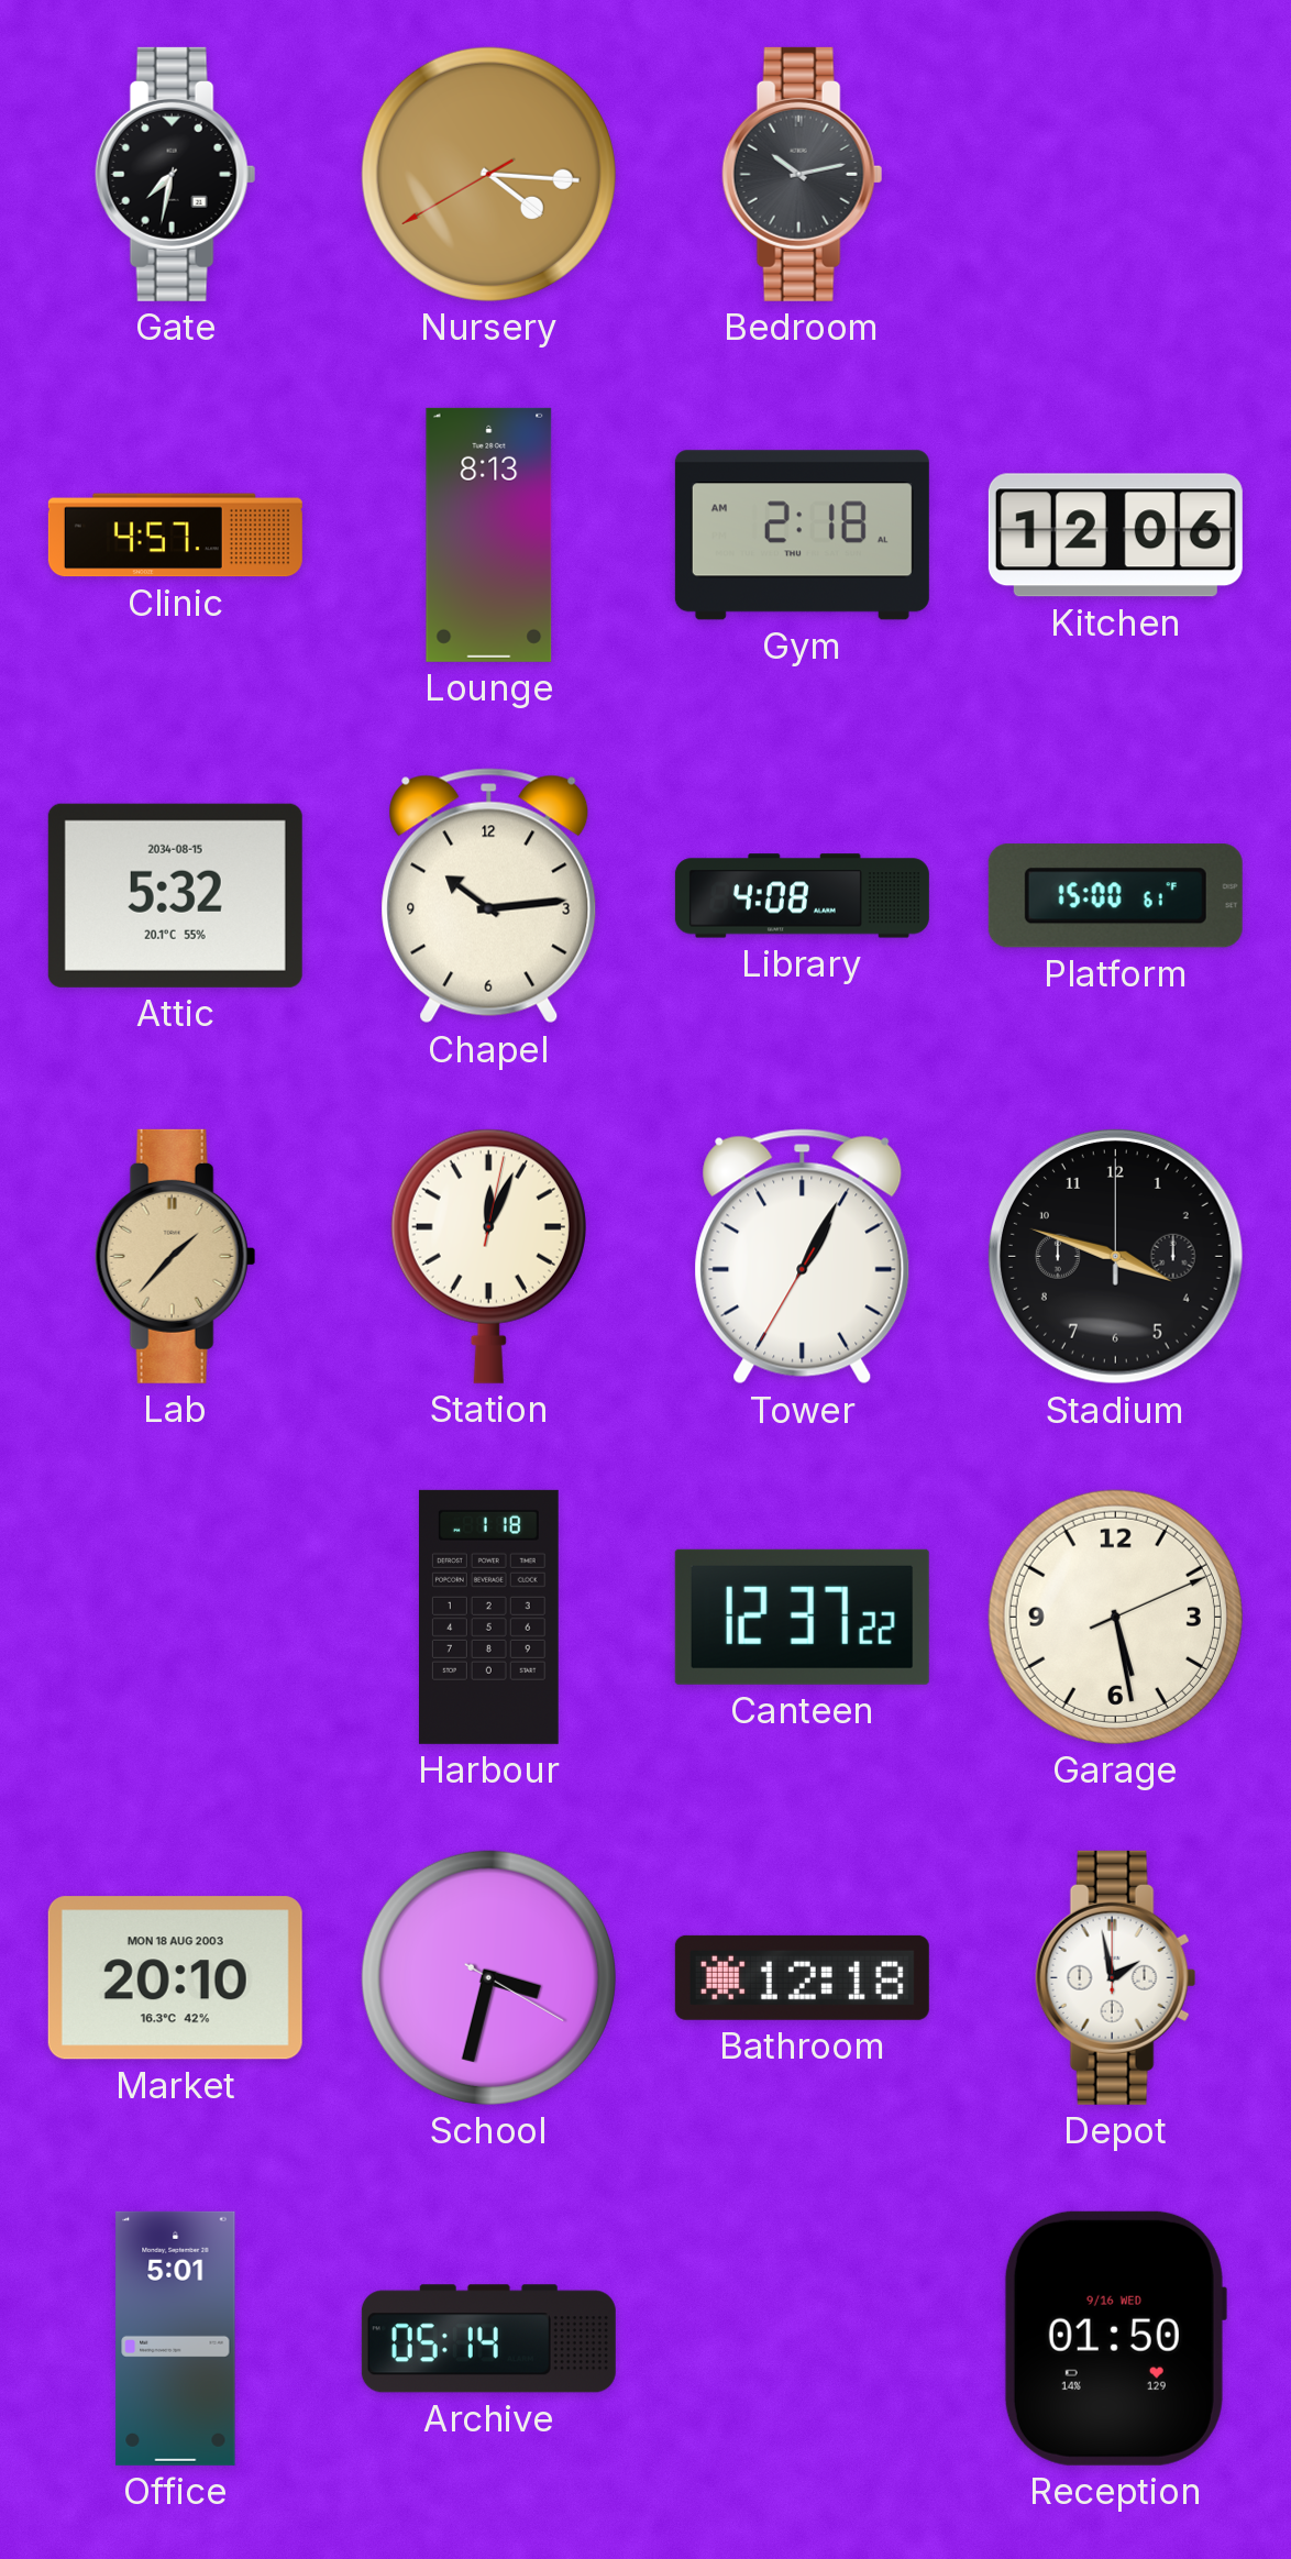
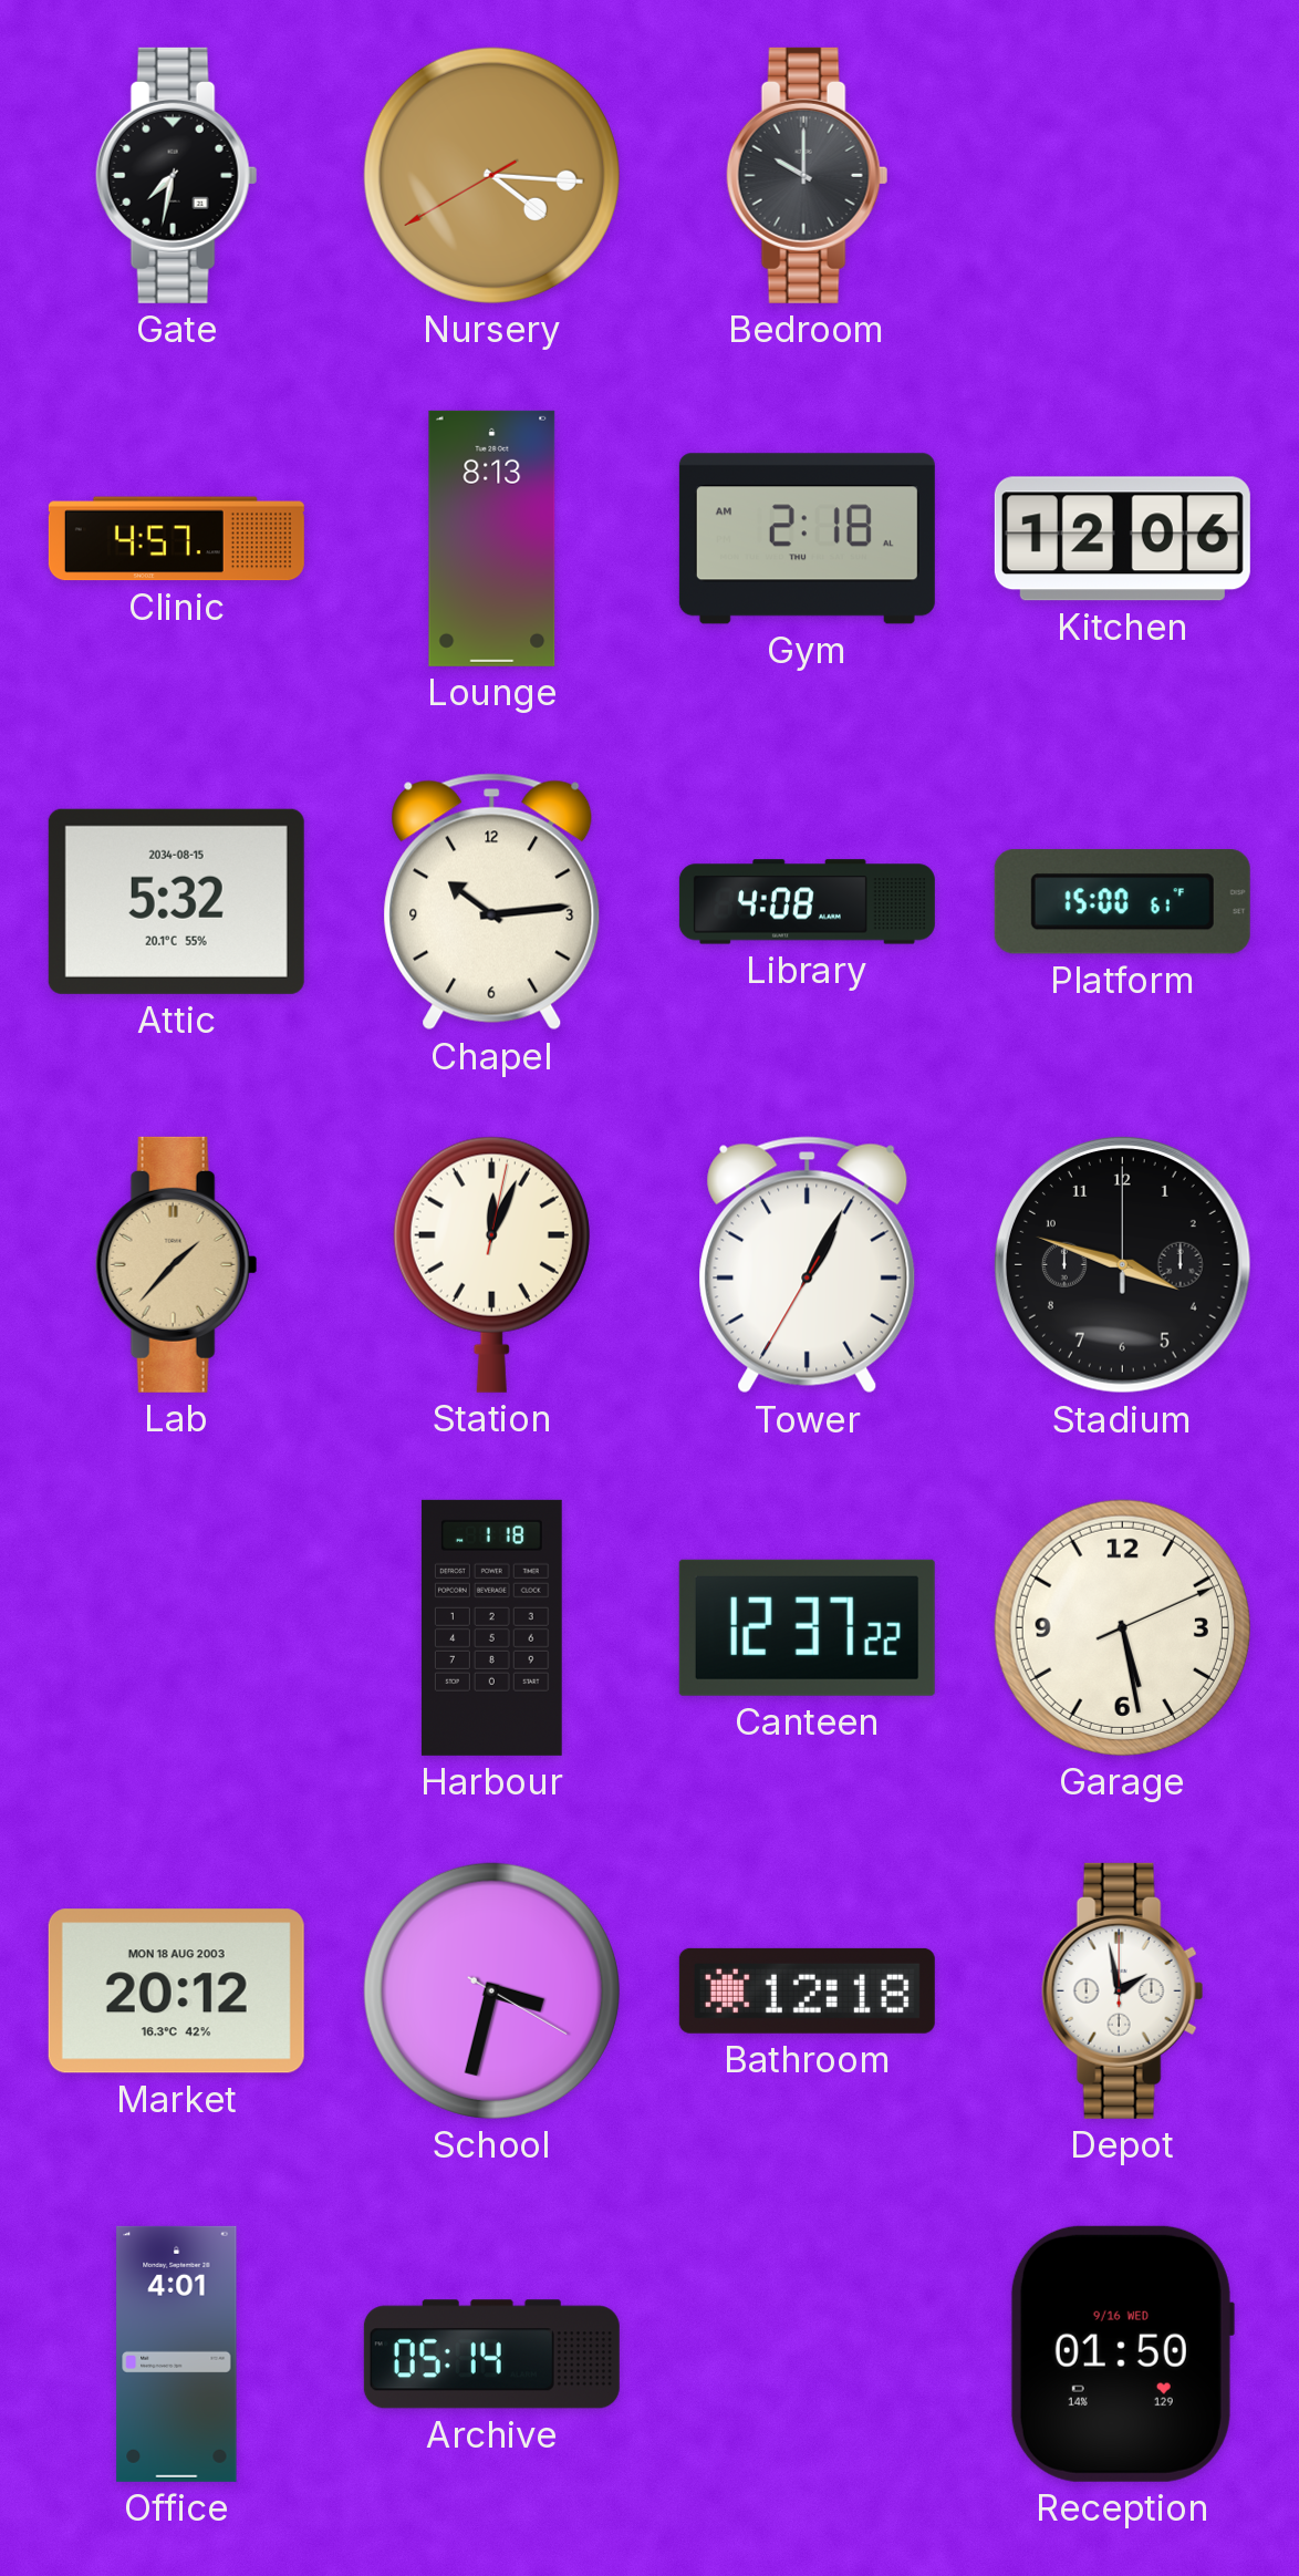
Bedroom: 10:13 -> 10:00
Market: 20:10 -> 20:12
Office: 5:01 -> 4:01
